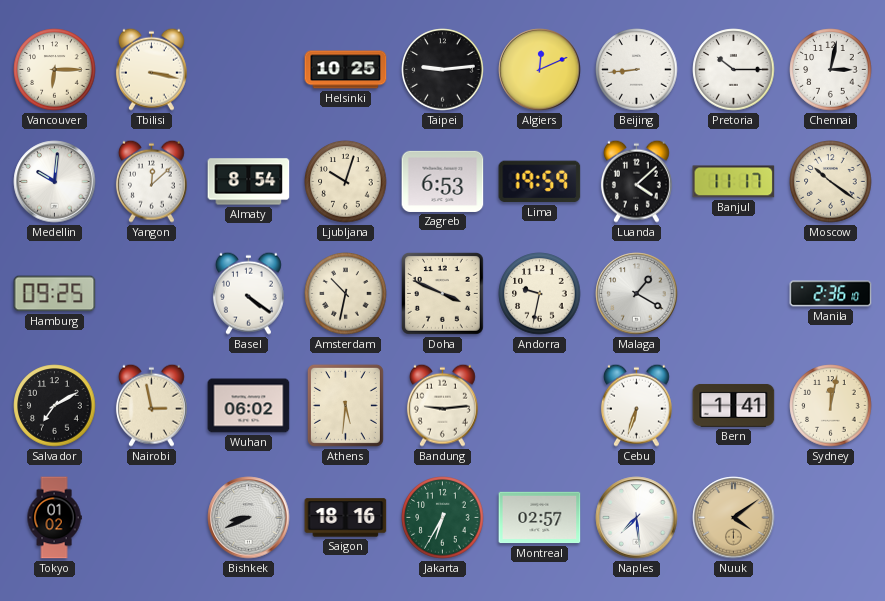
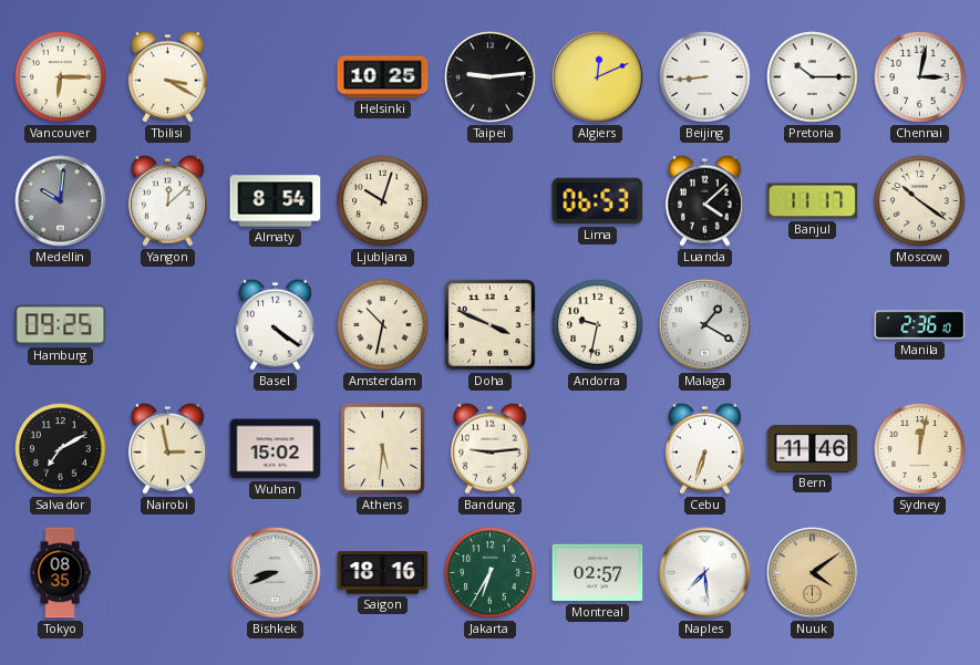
Tbilisi: 3:17 -> 3:20
Medellin dial: white -> grey
Zagreb: 6:53 -> none
Lima: 19:59 -> 06:53
Wuhan: 06:02 -> 15:02
Bern: 1:41 -> 11:46
Tokyo: 01:02 -> 08:35
